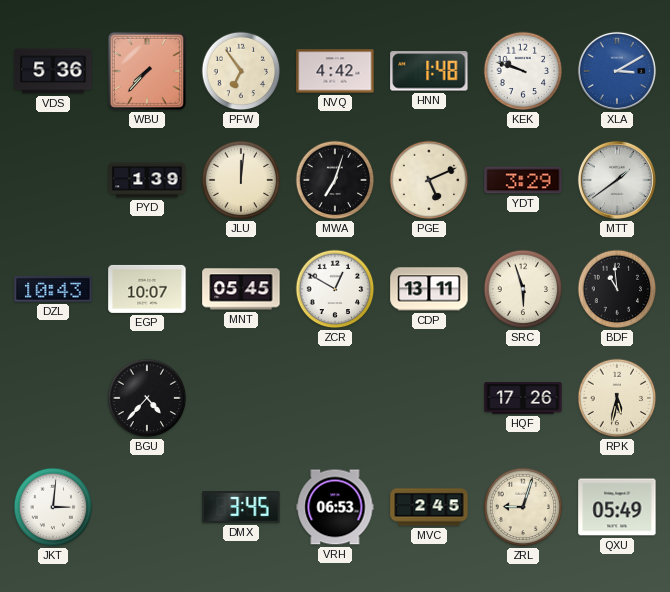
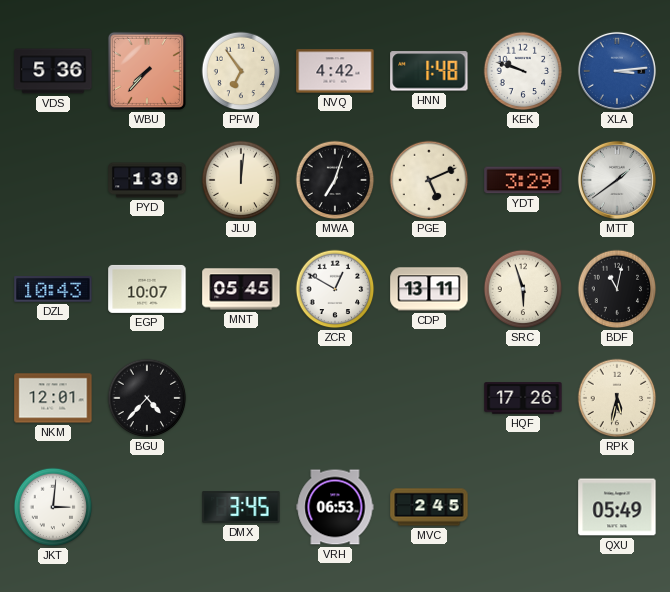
XLA: 3:10 -> 3:14
BDF: 10:59 -> 11:02
NKM: none -> 12:01
ZRL: 9:03 -> none
